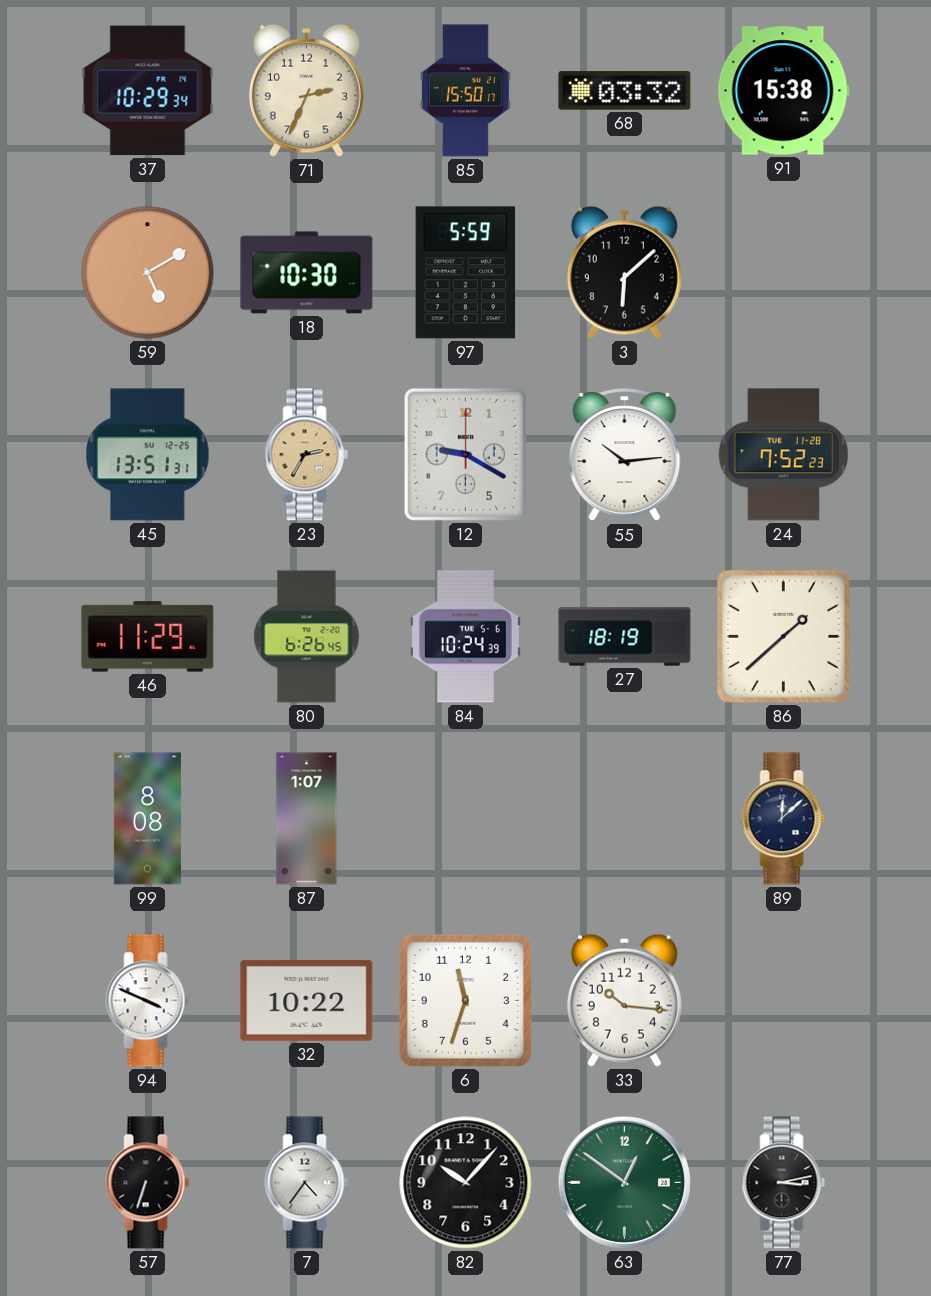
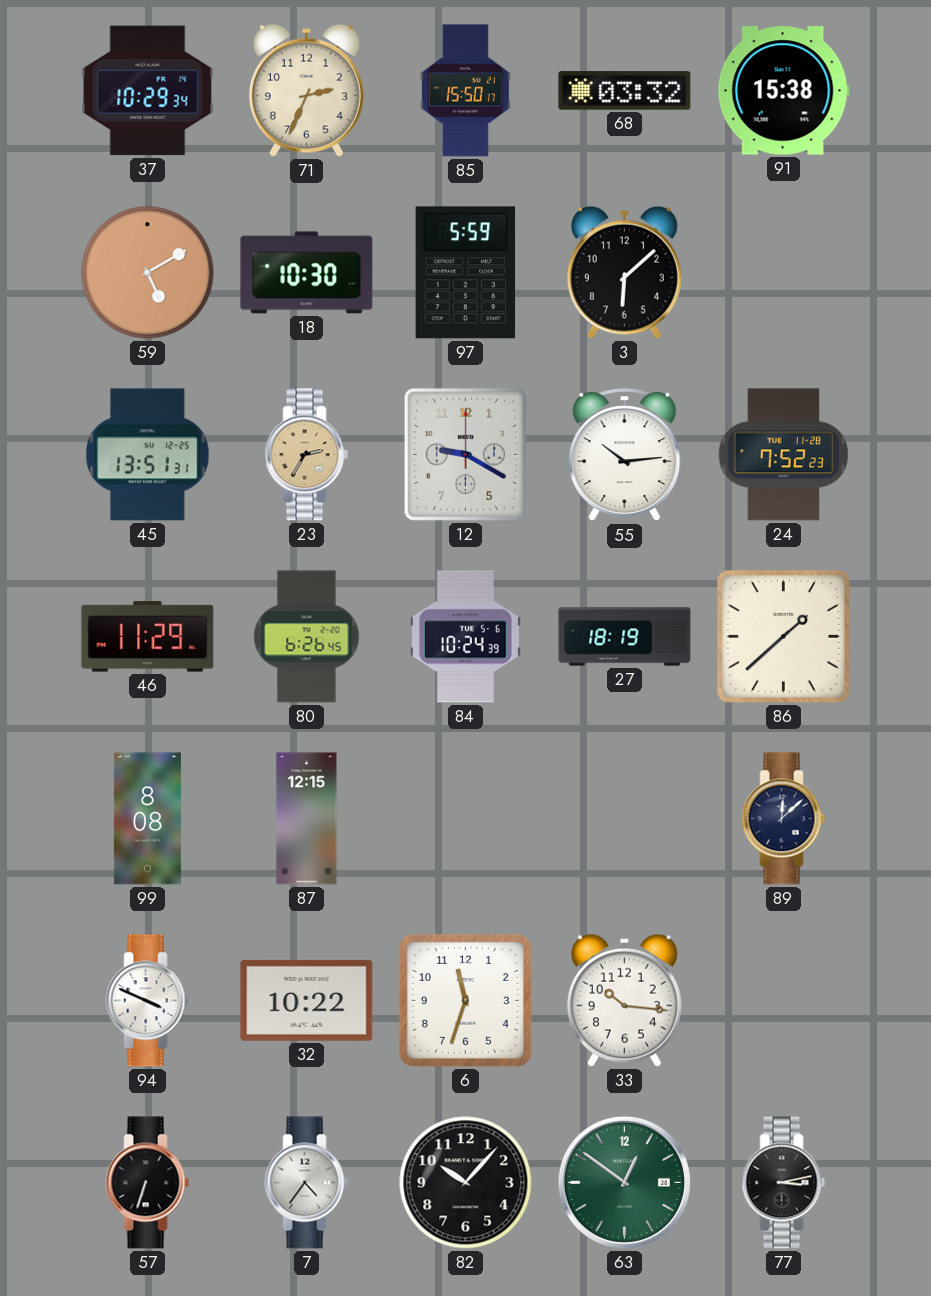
87: 1:07 -> 12:15
